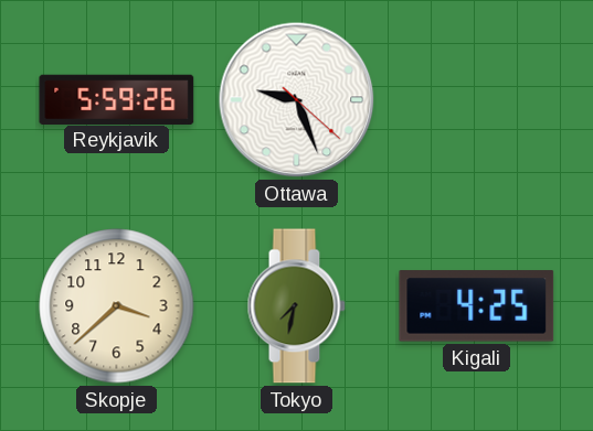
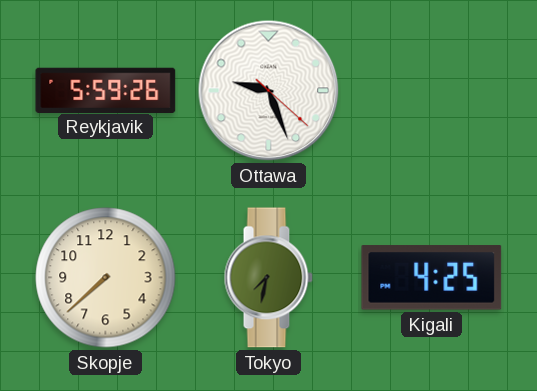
Skopje: 3:38 -> 7:38
